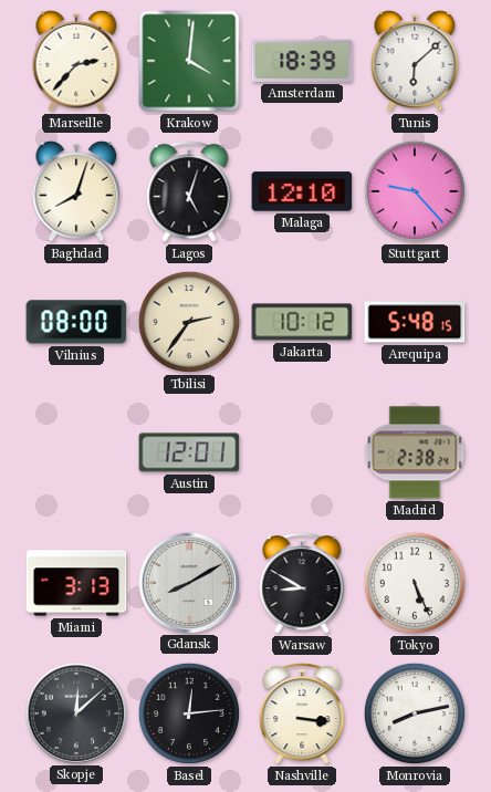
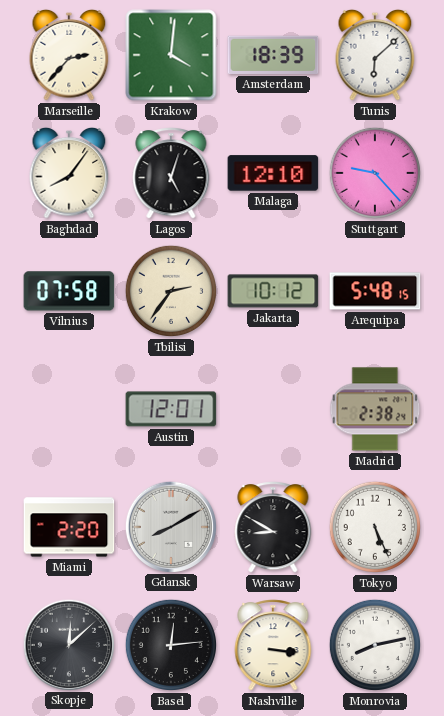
Baghdad: 8:03 -> 8:06
Vilnius: 08:00 -> 07:58
Miami: 3:13 -> 2:20
